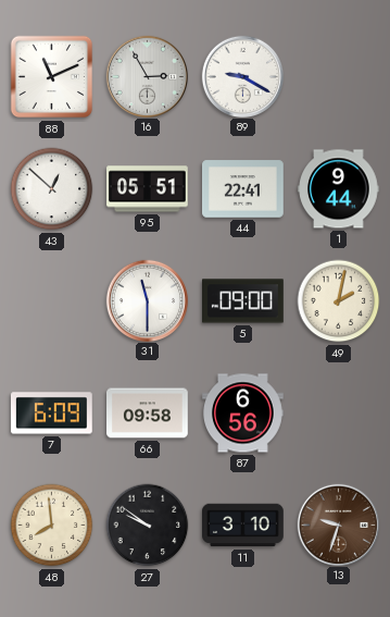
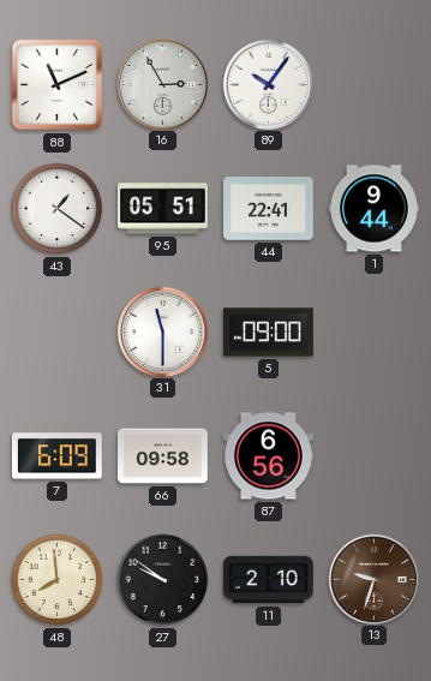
89: 9:20 -> 10:06
43: 12:52 -> 1:21
49: 2:02 -> none
11: 3:10 -> 2:10
